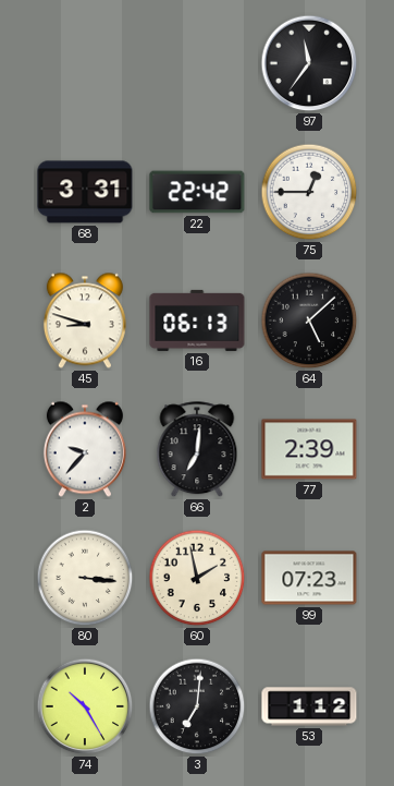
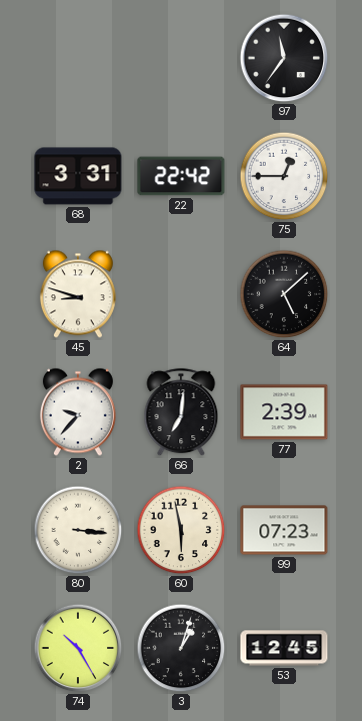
16: 06:13 -> none
60: 1:58 -> 5:58
3: 7:01 -> 1:03
53: 1:12 -> 12:45
